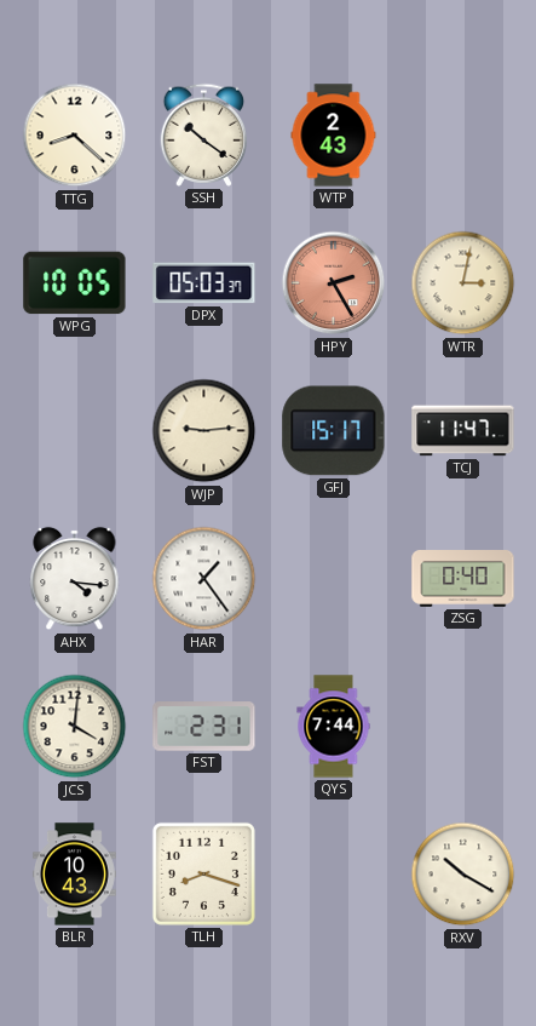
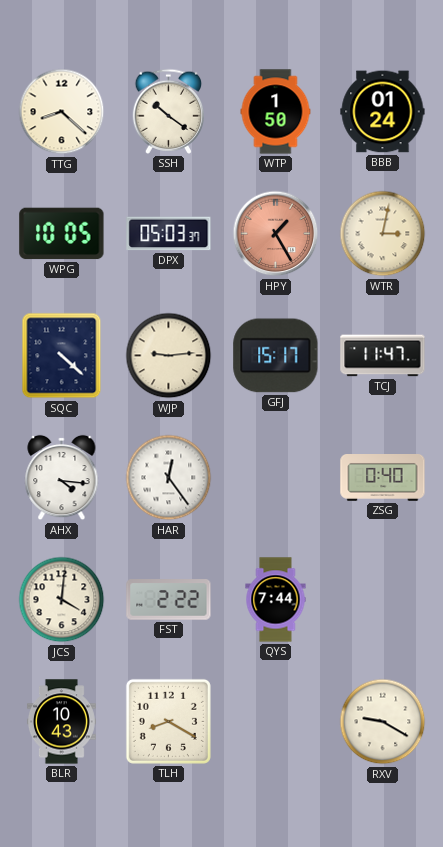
WTP: 2:43 -> 1:50
BBB: none -> 01:24
HPY: 2:25 -> 1:25
SQC: none -> 4:22
HAR: 1:24 -> 12:24
FST: 2:31 -> 2:22
TLH: 8:18 -> 8:20
RXV: 10:20 -> 9:20
